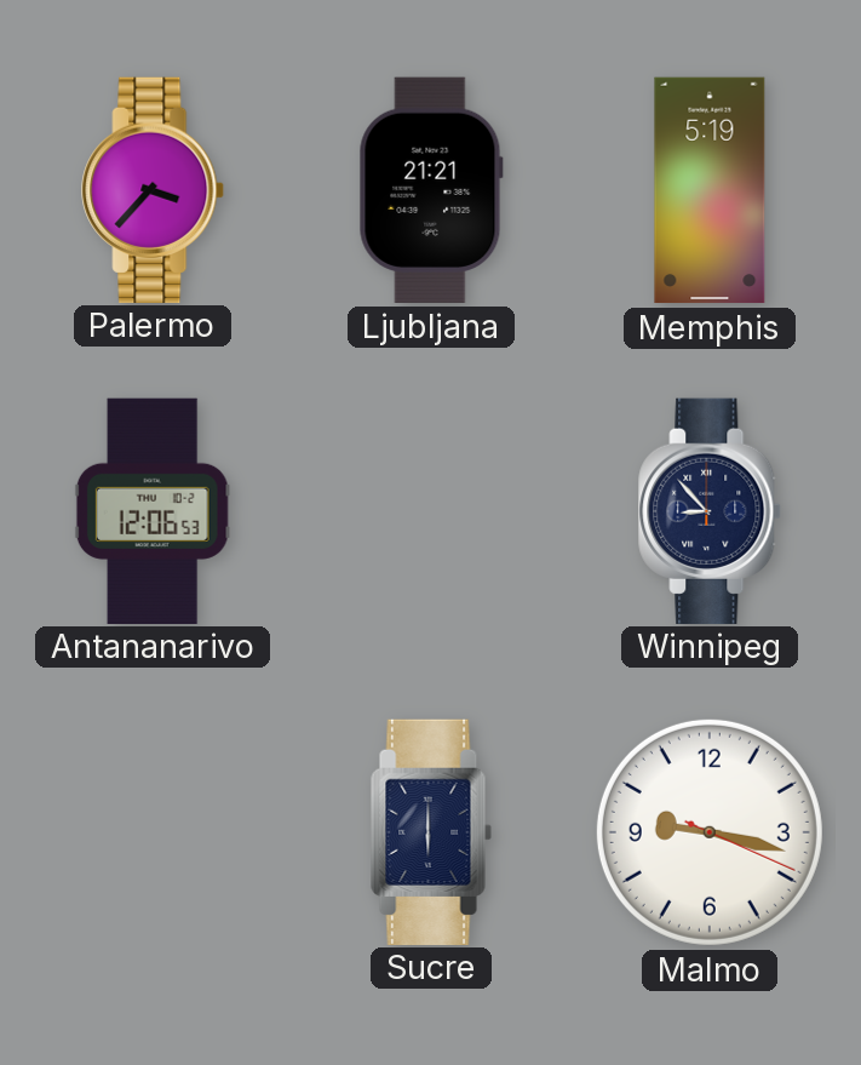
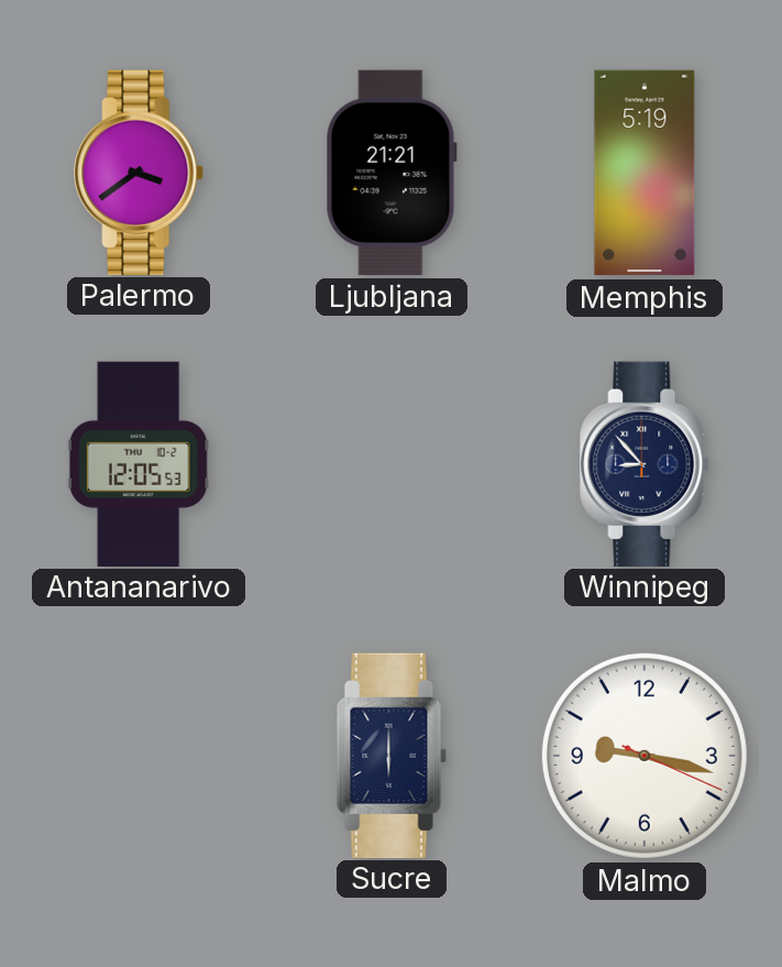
Palermo: 3:37 -> 3:39
Antananarivo: 12:06 -> 12:05
